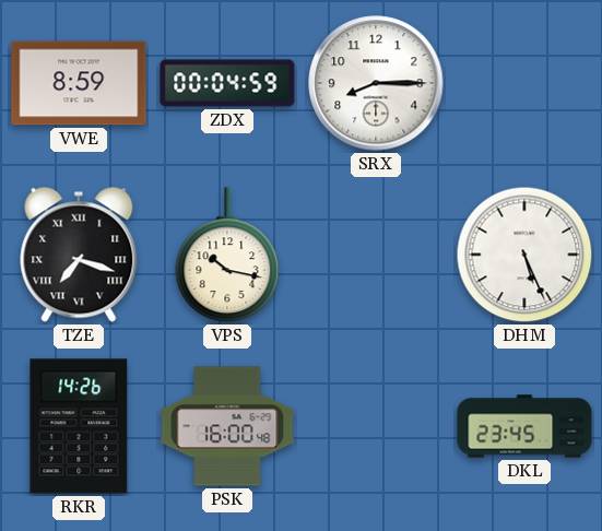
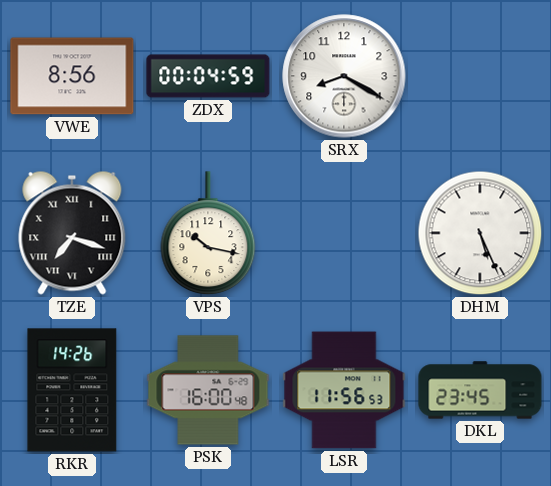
VWE: 8:59 -> 8:56
SRX: 8:15 -> 8:20
LSR: none -> 11:56
